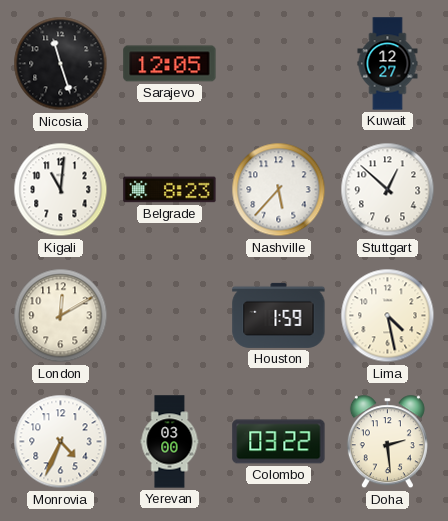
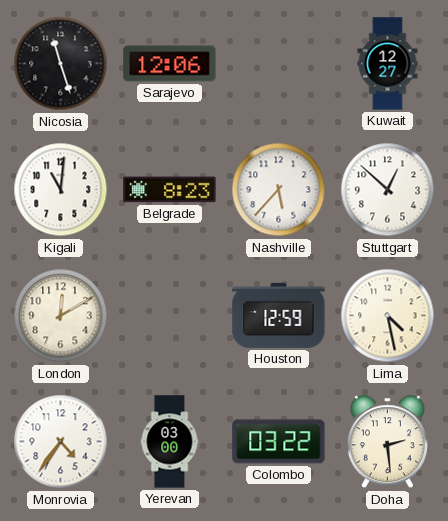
Sarajevo: 12:05 -> 12:06
Houston: 1:59 -> 12:59
Monrovia: 4:34 -> 4:36
